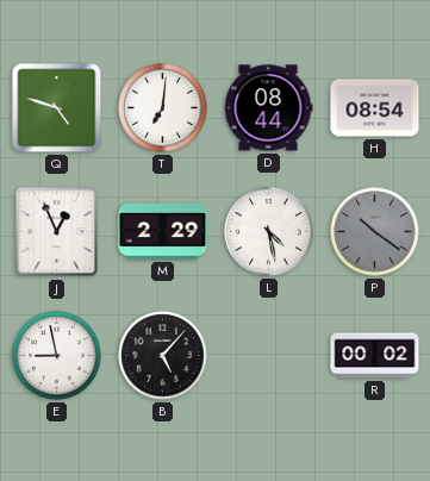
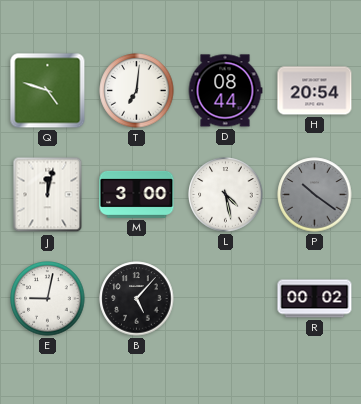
H: 08:54 -> 20:54
J: 12:56 -> 12:02
M: 2:29 -> 3:00
E: 8:58 -> 9:02
